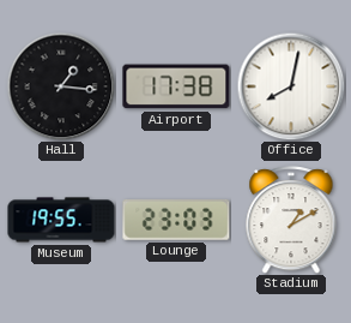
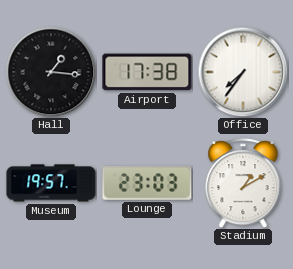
Office: 8:02 -> 7:36
Museum: 19:55 -> 19:57
